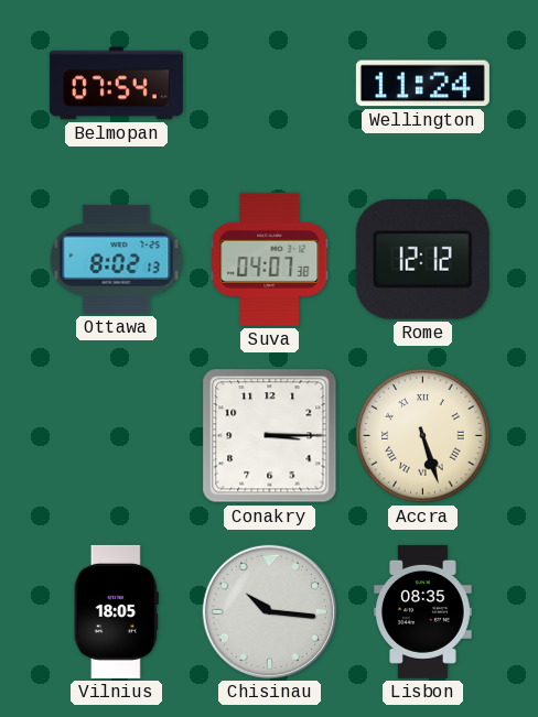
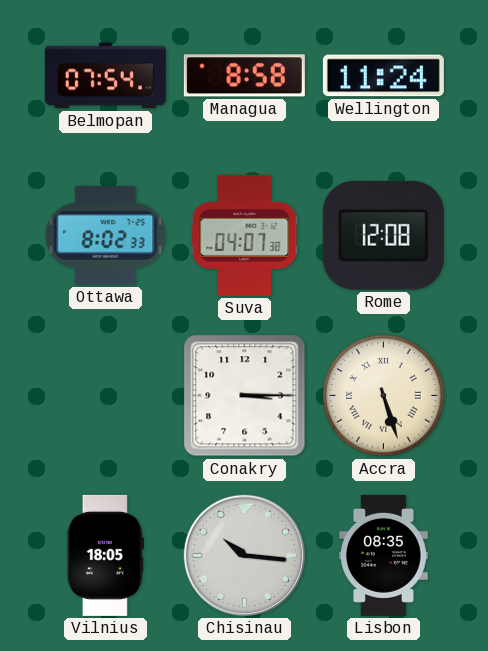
Managua: none -> 8:58
Ottawa: 8:02:13 -> 8:02:33
Rome: 12:12 -> 12:08
